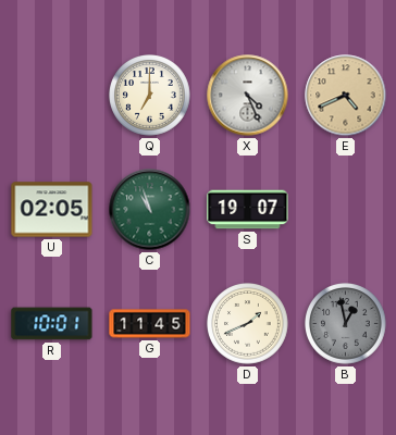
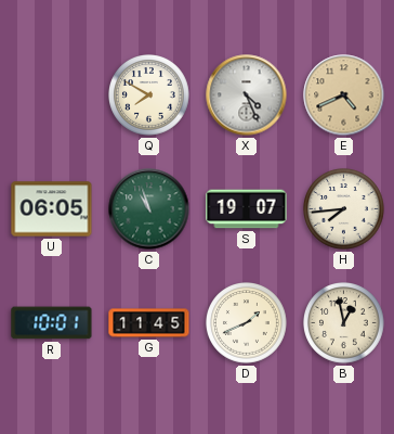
Q: 7:00 -> 7:50
U: 02:05 -> 06:05
H: none -> 7:44
B dial: grey -> cream
